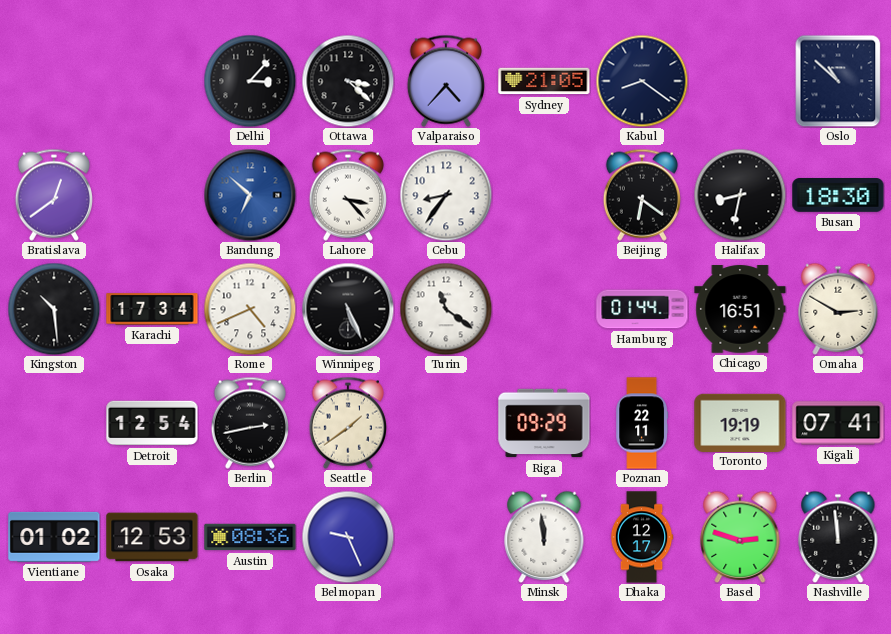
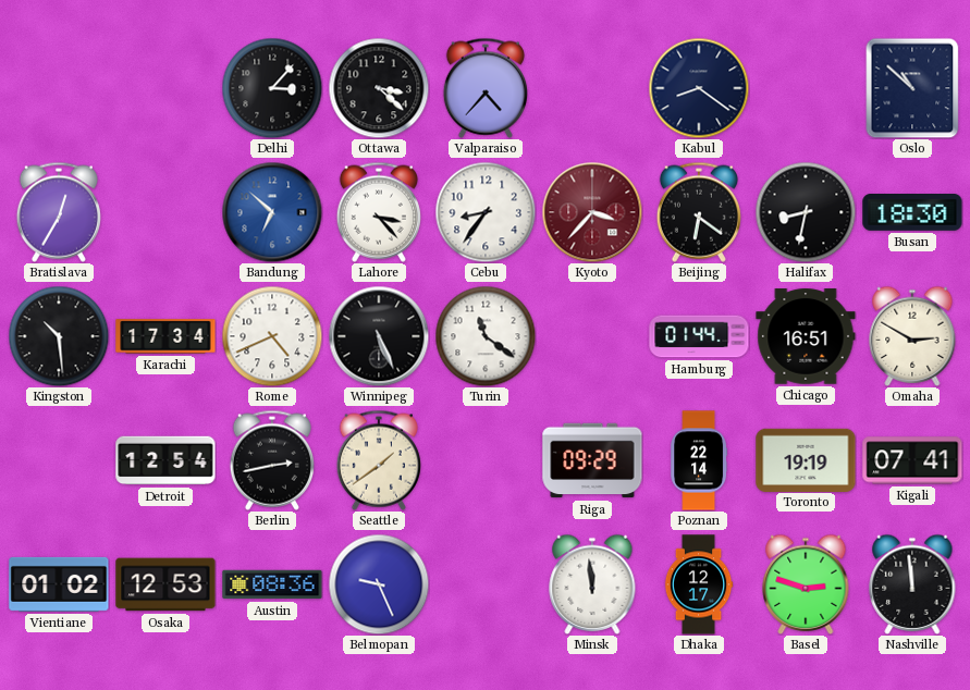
Sydney: 21:05 -> none
Bratislava: 12:39 -> 12:35
Kyoto: none -> 3:37
Poznan: 22:11 -> 22:14
